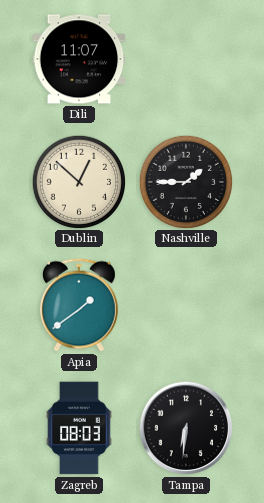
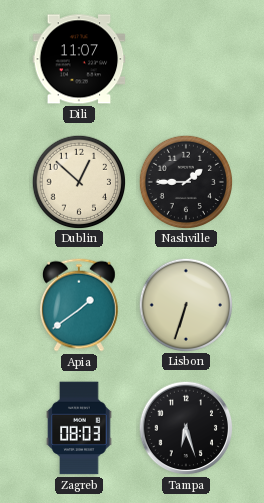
Lisbon: none -> 6:33
Tampa: 6:31 -> 6:27
